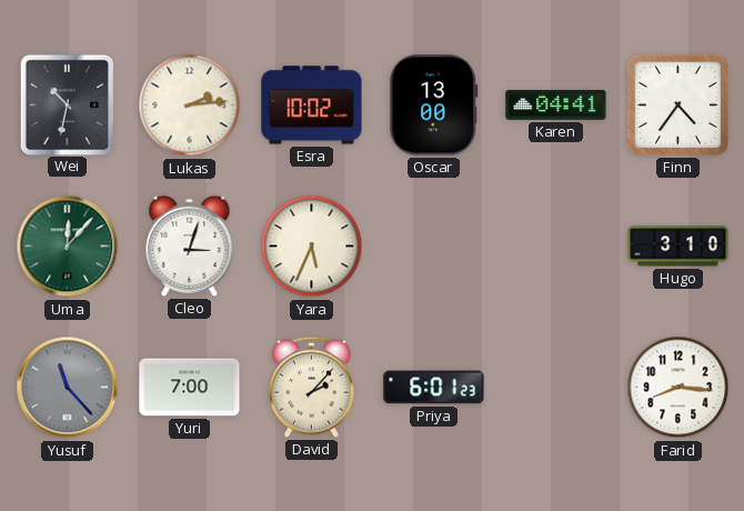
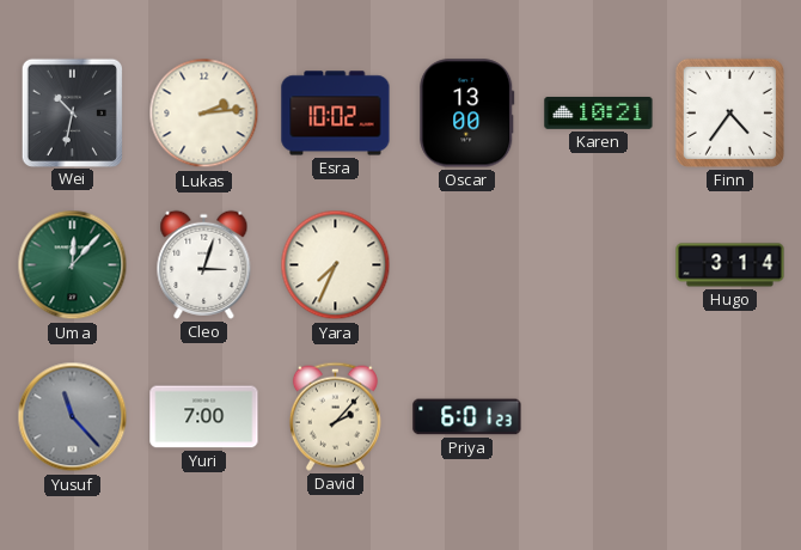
Karen: 04:41 -> 10:21
Yara: 5:34 -> 7:34
Hugo: 3:10 -> 3:14
Farid: 8:16 -> none
